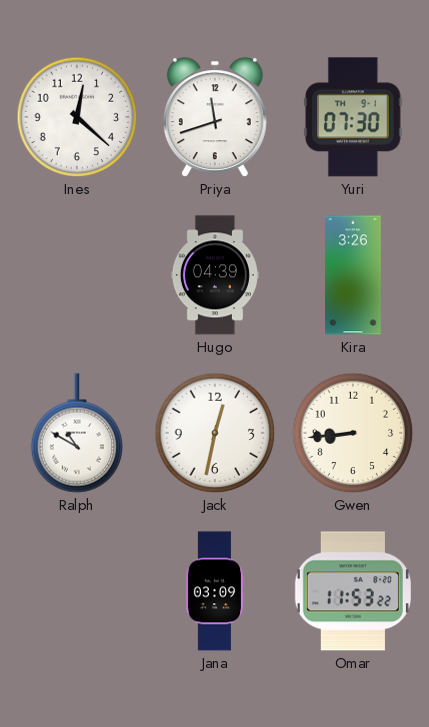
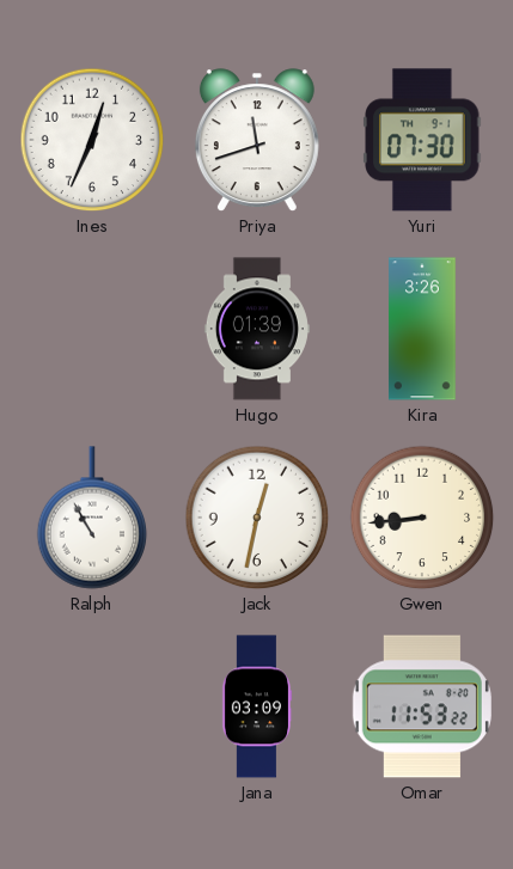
Ines: 12:22 -> 12:34
Hugo: 04:39 -> 01:39
Ralph: 10:50 -> 10:55
